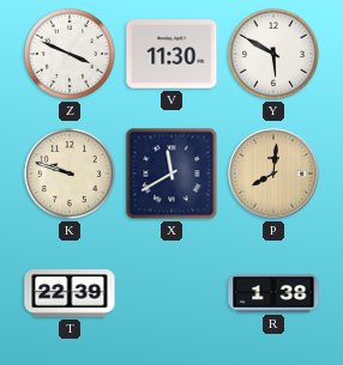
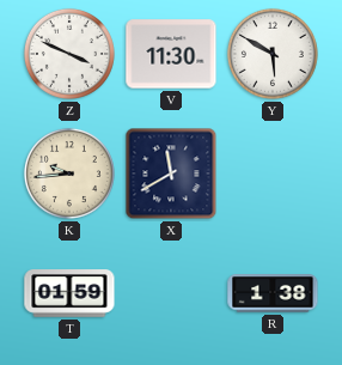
K: 9:48 -> 9:44
P: 8:01 -> none
T: 22:39 -> 01:59
